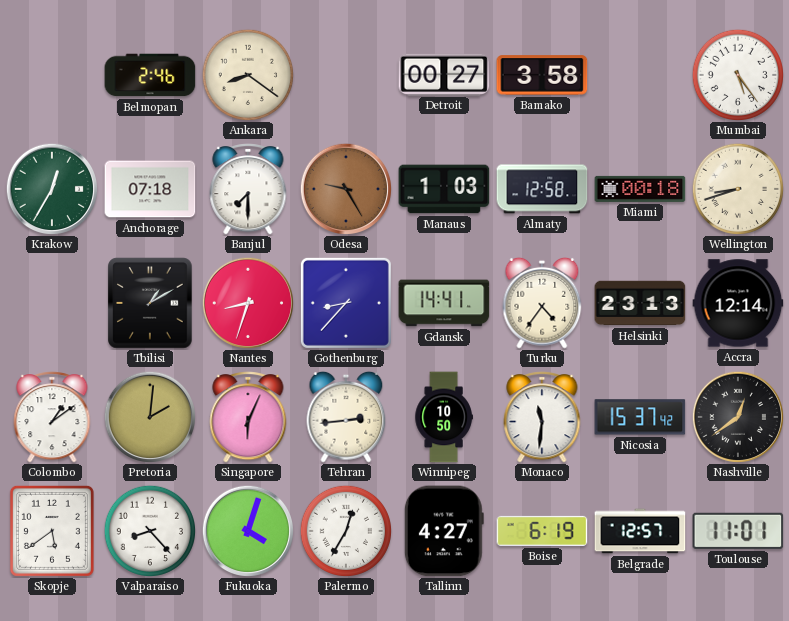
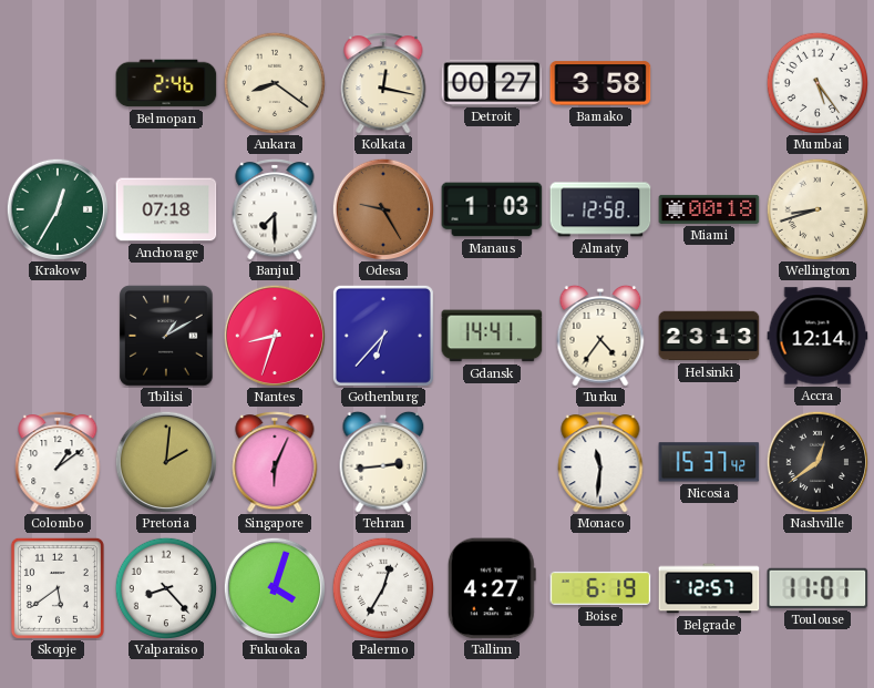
Kolkata: none -> 12:17
Gothenburg: 8:37 -> 6:37
Winnipeg: 10:50 -> none
